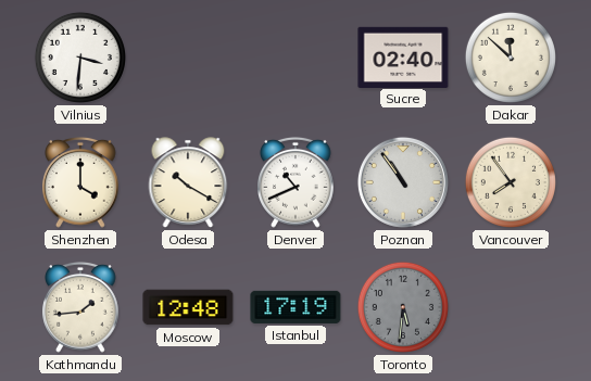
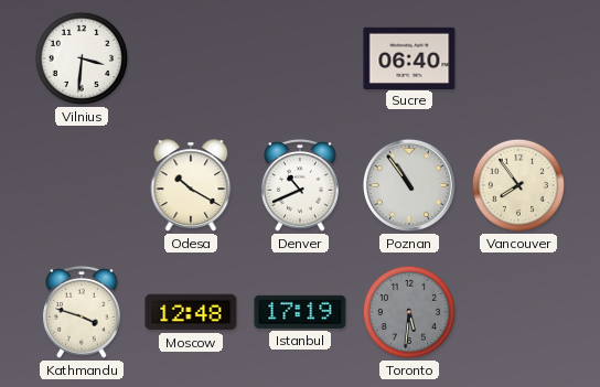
Sucre: 02:40 -> 06:40
Dakar: 11:52 -> none
Shenzhen: 4:00 -> none
Kathmandu: 1:44 -> 3:48
